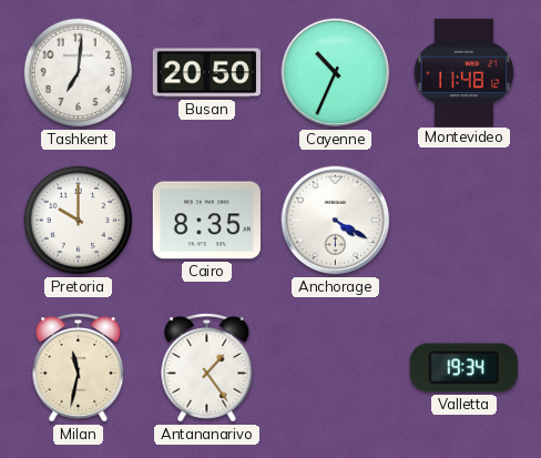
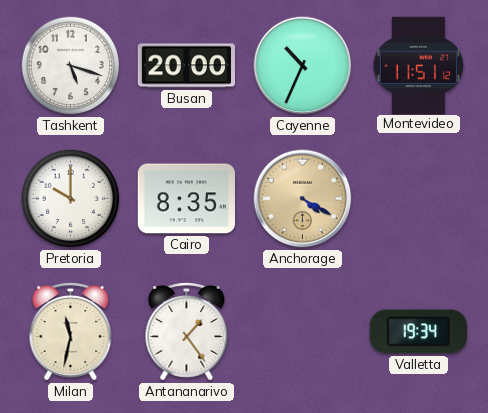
Tashkent: 7:01 -> 5:18
Busan: 20:50 -> 20:00
Montevideo: 11:48 -> 11:51
Anchorage dial: white -> champagne
